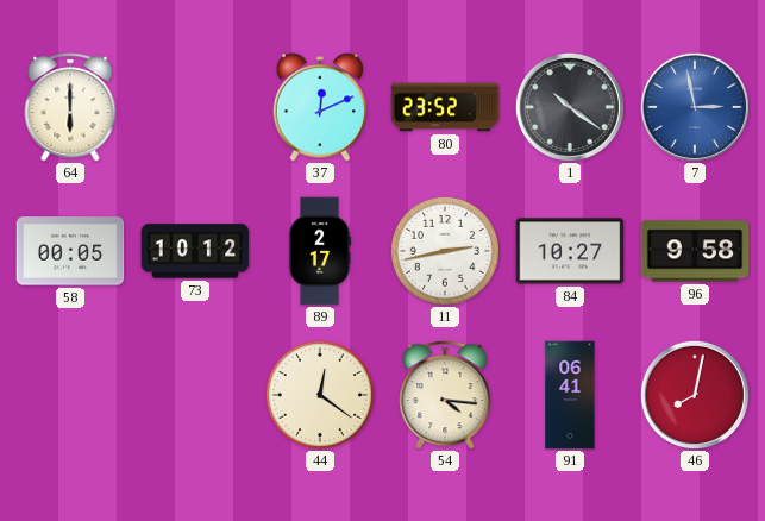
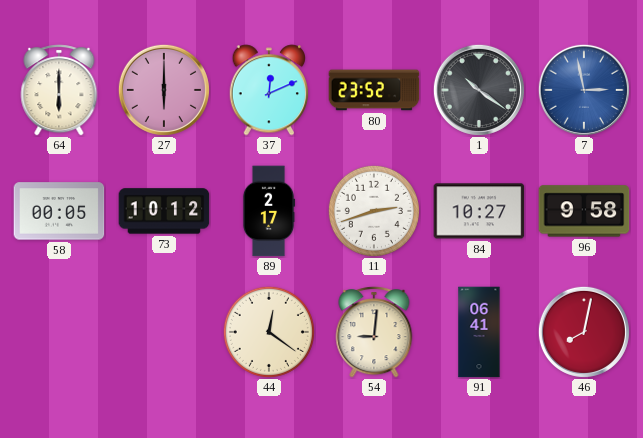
27: none -> 6:00
11: 2:43 -> 2:42
54: 4:16 -> 9:01
